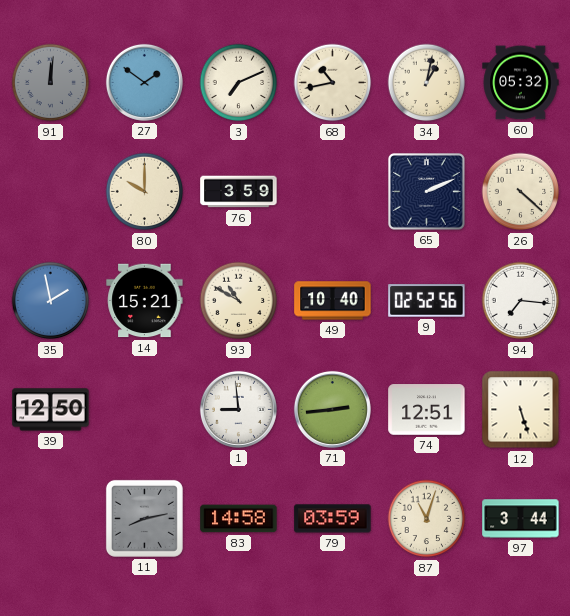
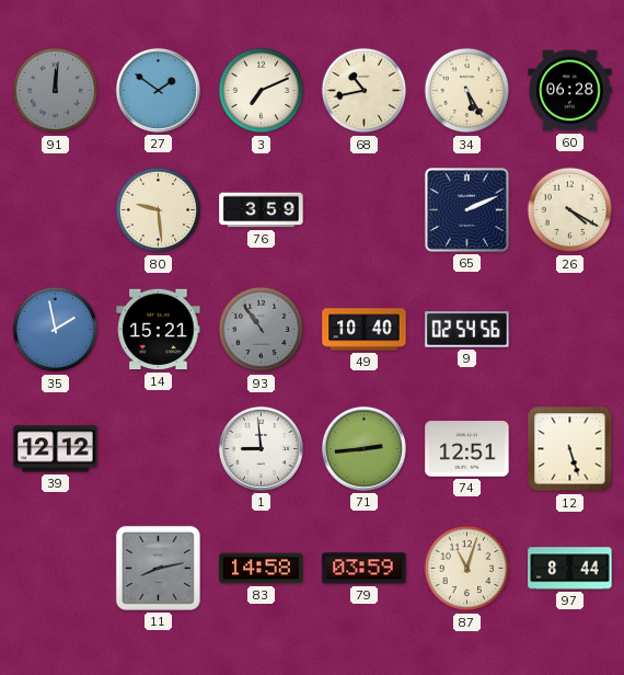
34: 1:02 -> 5:25
60: 05:32 -> 06:28
80: 10:00 -> 9:29
26: 4:22 -> 4:20
93: 10:50 -> 10:54
93 dial: cream -> grey
9: 02:52 -> 02:54
94: 7:16 -> none
39: 12:50 -> 12:12
97: 3:44 -> 8:44
